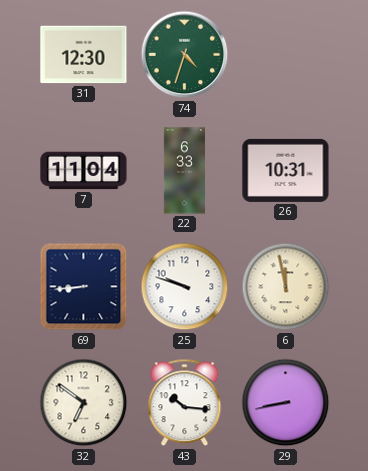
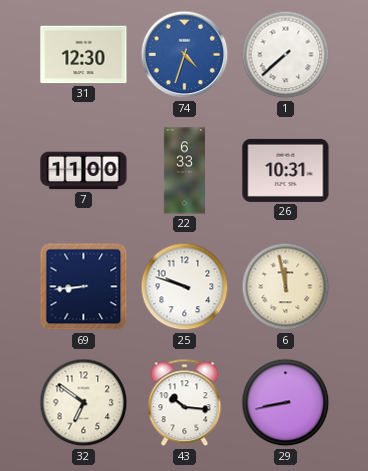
74 dial: green -> blue
1: none -> 7:38
7: 11:04 -> 11:00
